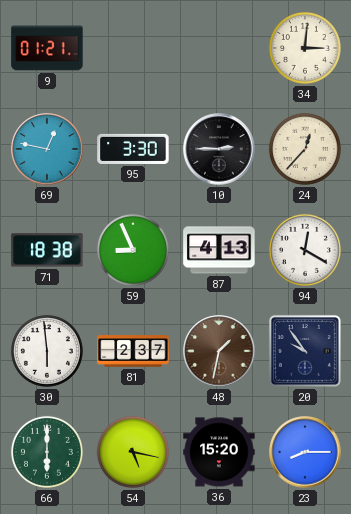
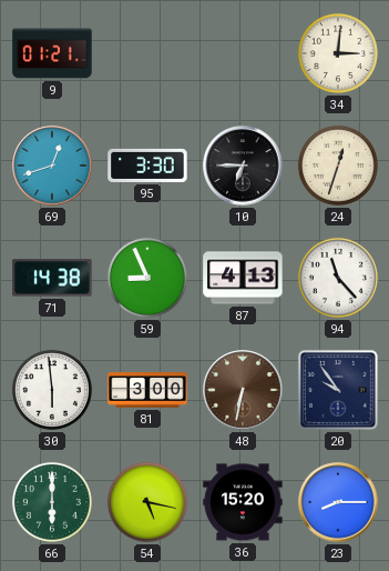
69: 12:47 -> 12:42
10: 2:45 -> 6:45
24: 12:37 -> 12:33
71: 18:38 -> 14:38
94: 12:20 -> 11:23
81: 2:37 -> 3:00
48: 1:32 -> 6:32
